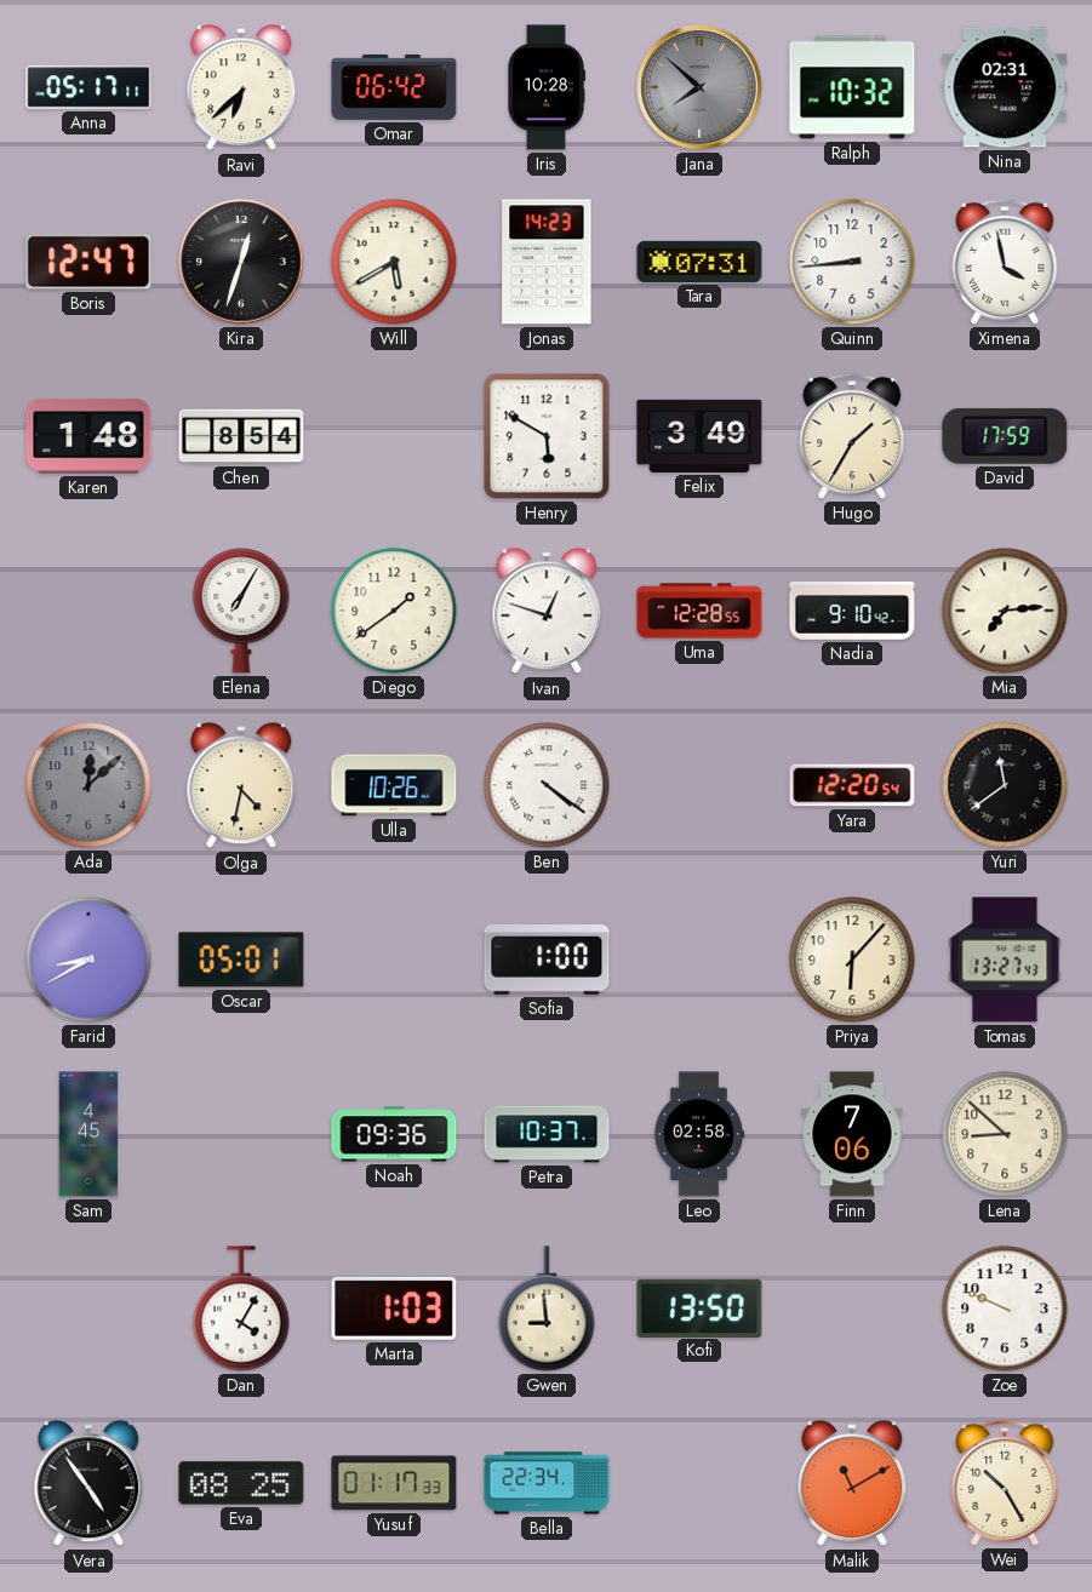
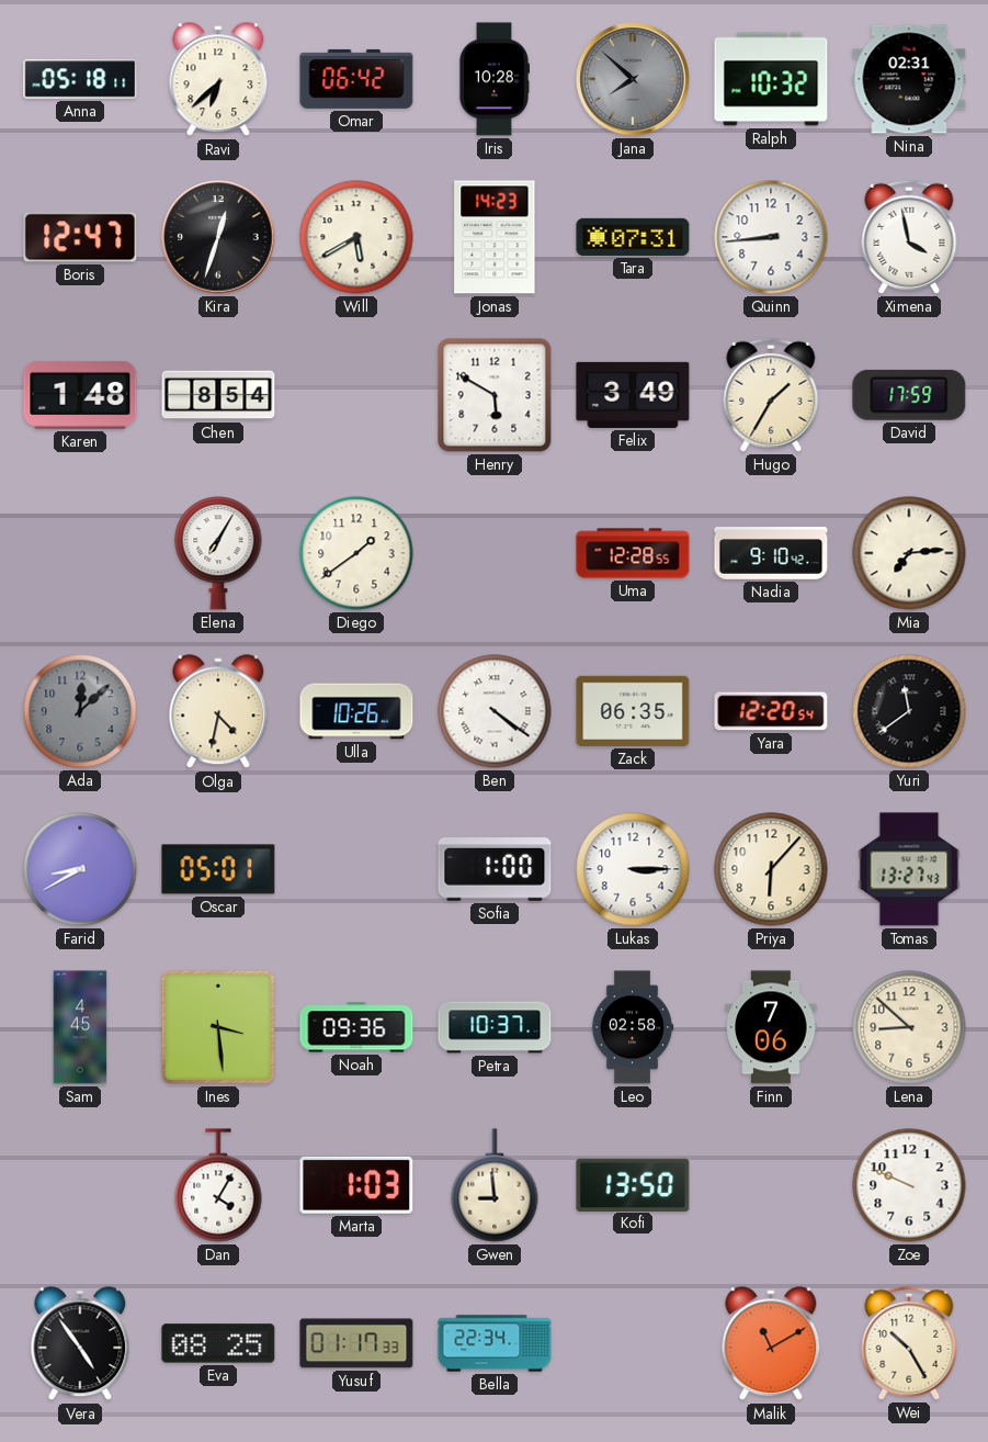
Anna: 05:17 -> 05:18
Ivan: 12:48 -> none
Zack: none -> 06:35
Lukas: none -> 3:15
Ines: none -> 3:29
